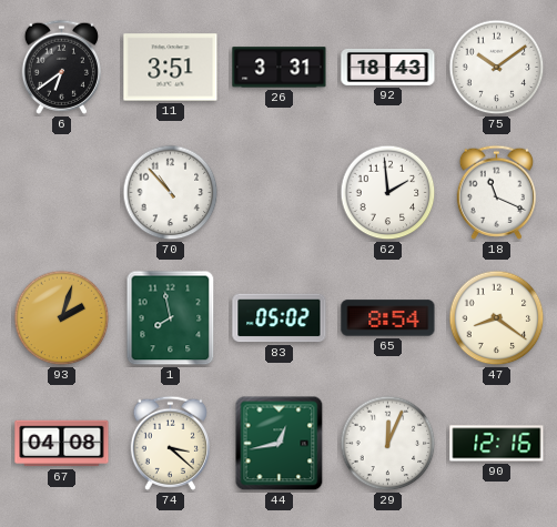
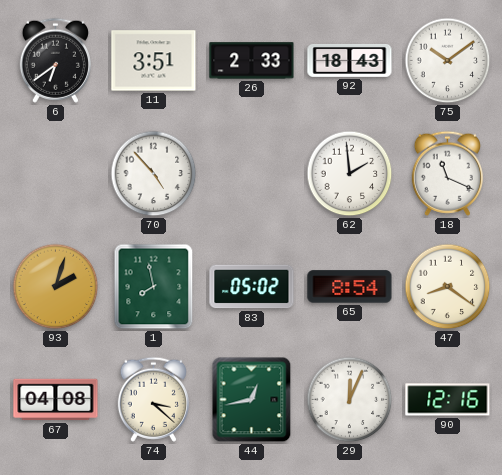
26: 3:31 -> 2:33
70: 10:53 -> 4:53
